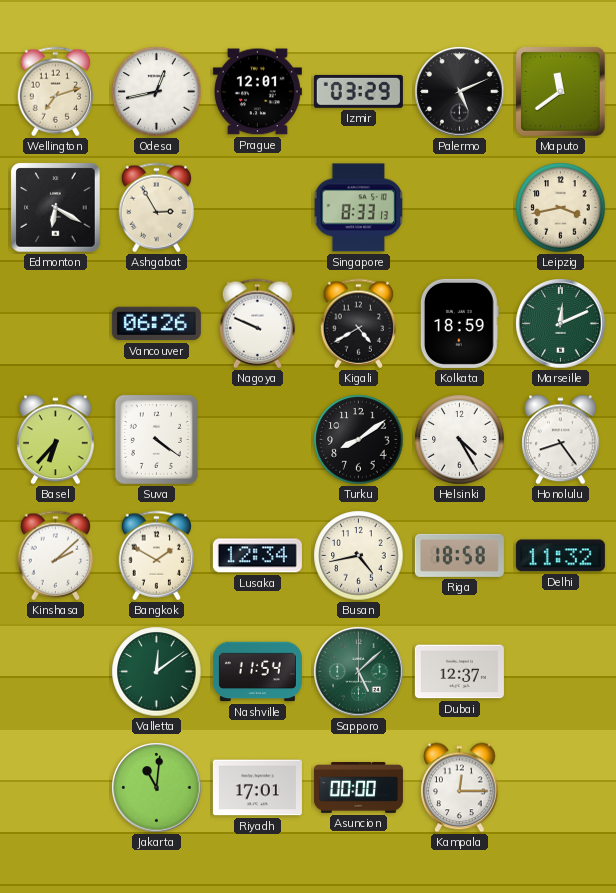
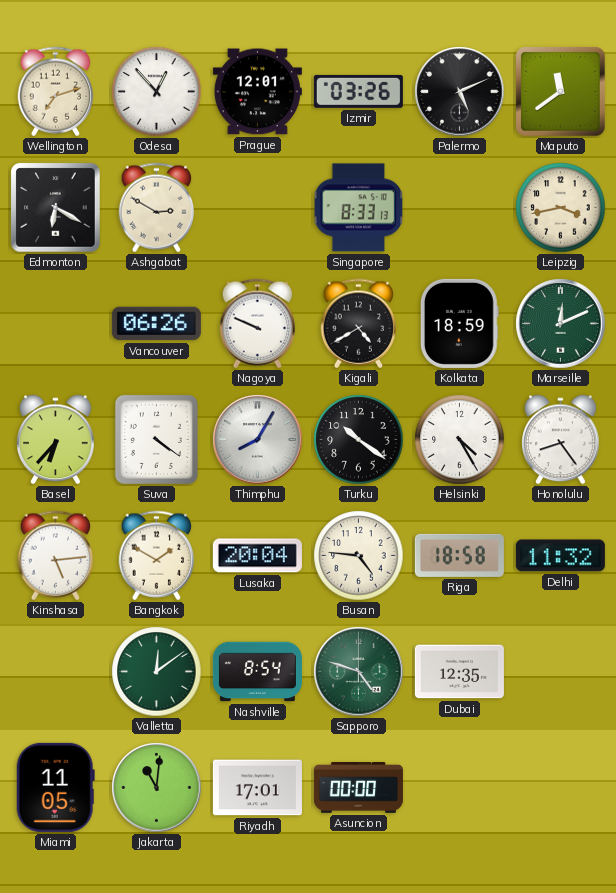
Odesa: 12:43 -> 12:53
Izmir: 03:29 -> 03:26
Ashgabat: 2:55 -> 2:50
Thimphu: none -> 8:05
Turku: 8:09 -> 10:21
Kinshasa: 2:08 -> 5:14
Lusaka: 12:34 -> 20:04
Busan: 4:43 -> 4:46
Nashville: 11:54 -> 8:54
Sapporo: 5:08 -> 4:48
Dubai: 12:37 -> 12:35
Miami: none -> 11:05
Kampala: 12:15 -> none
